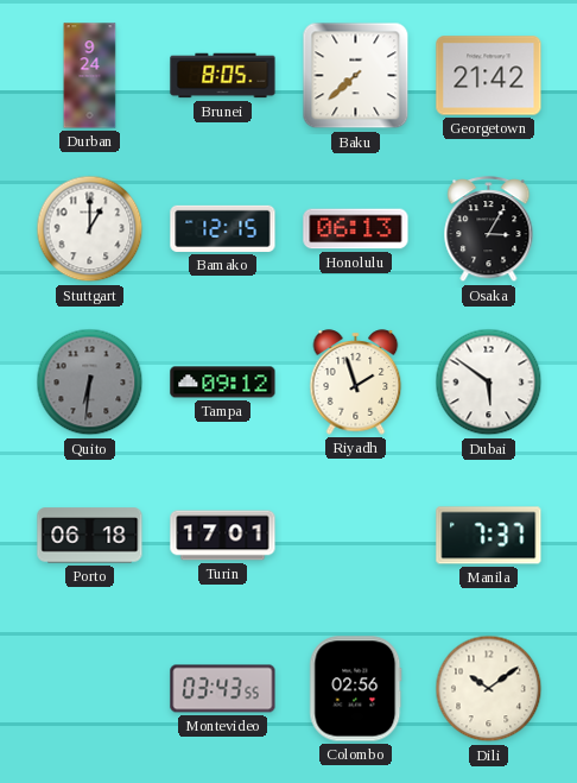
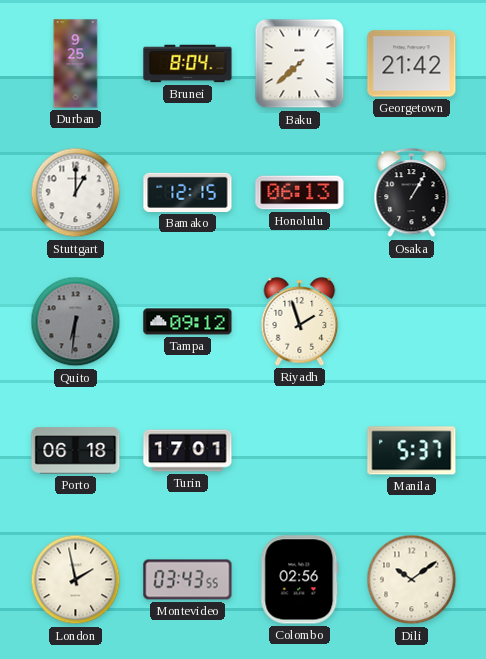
Durban: 9:24 -> 9:25
Brunei: 8:05 -> 8:04
Osaka: 3:05 -> 1:05
Dubai: 5:51 -> none
Manila: 7:37 -> 5:37
London: none -> 1:58
